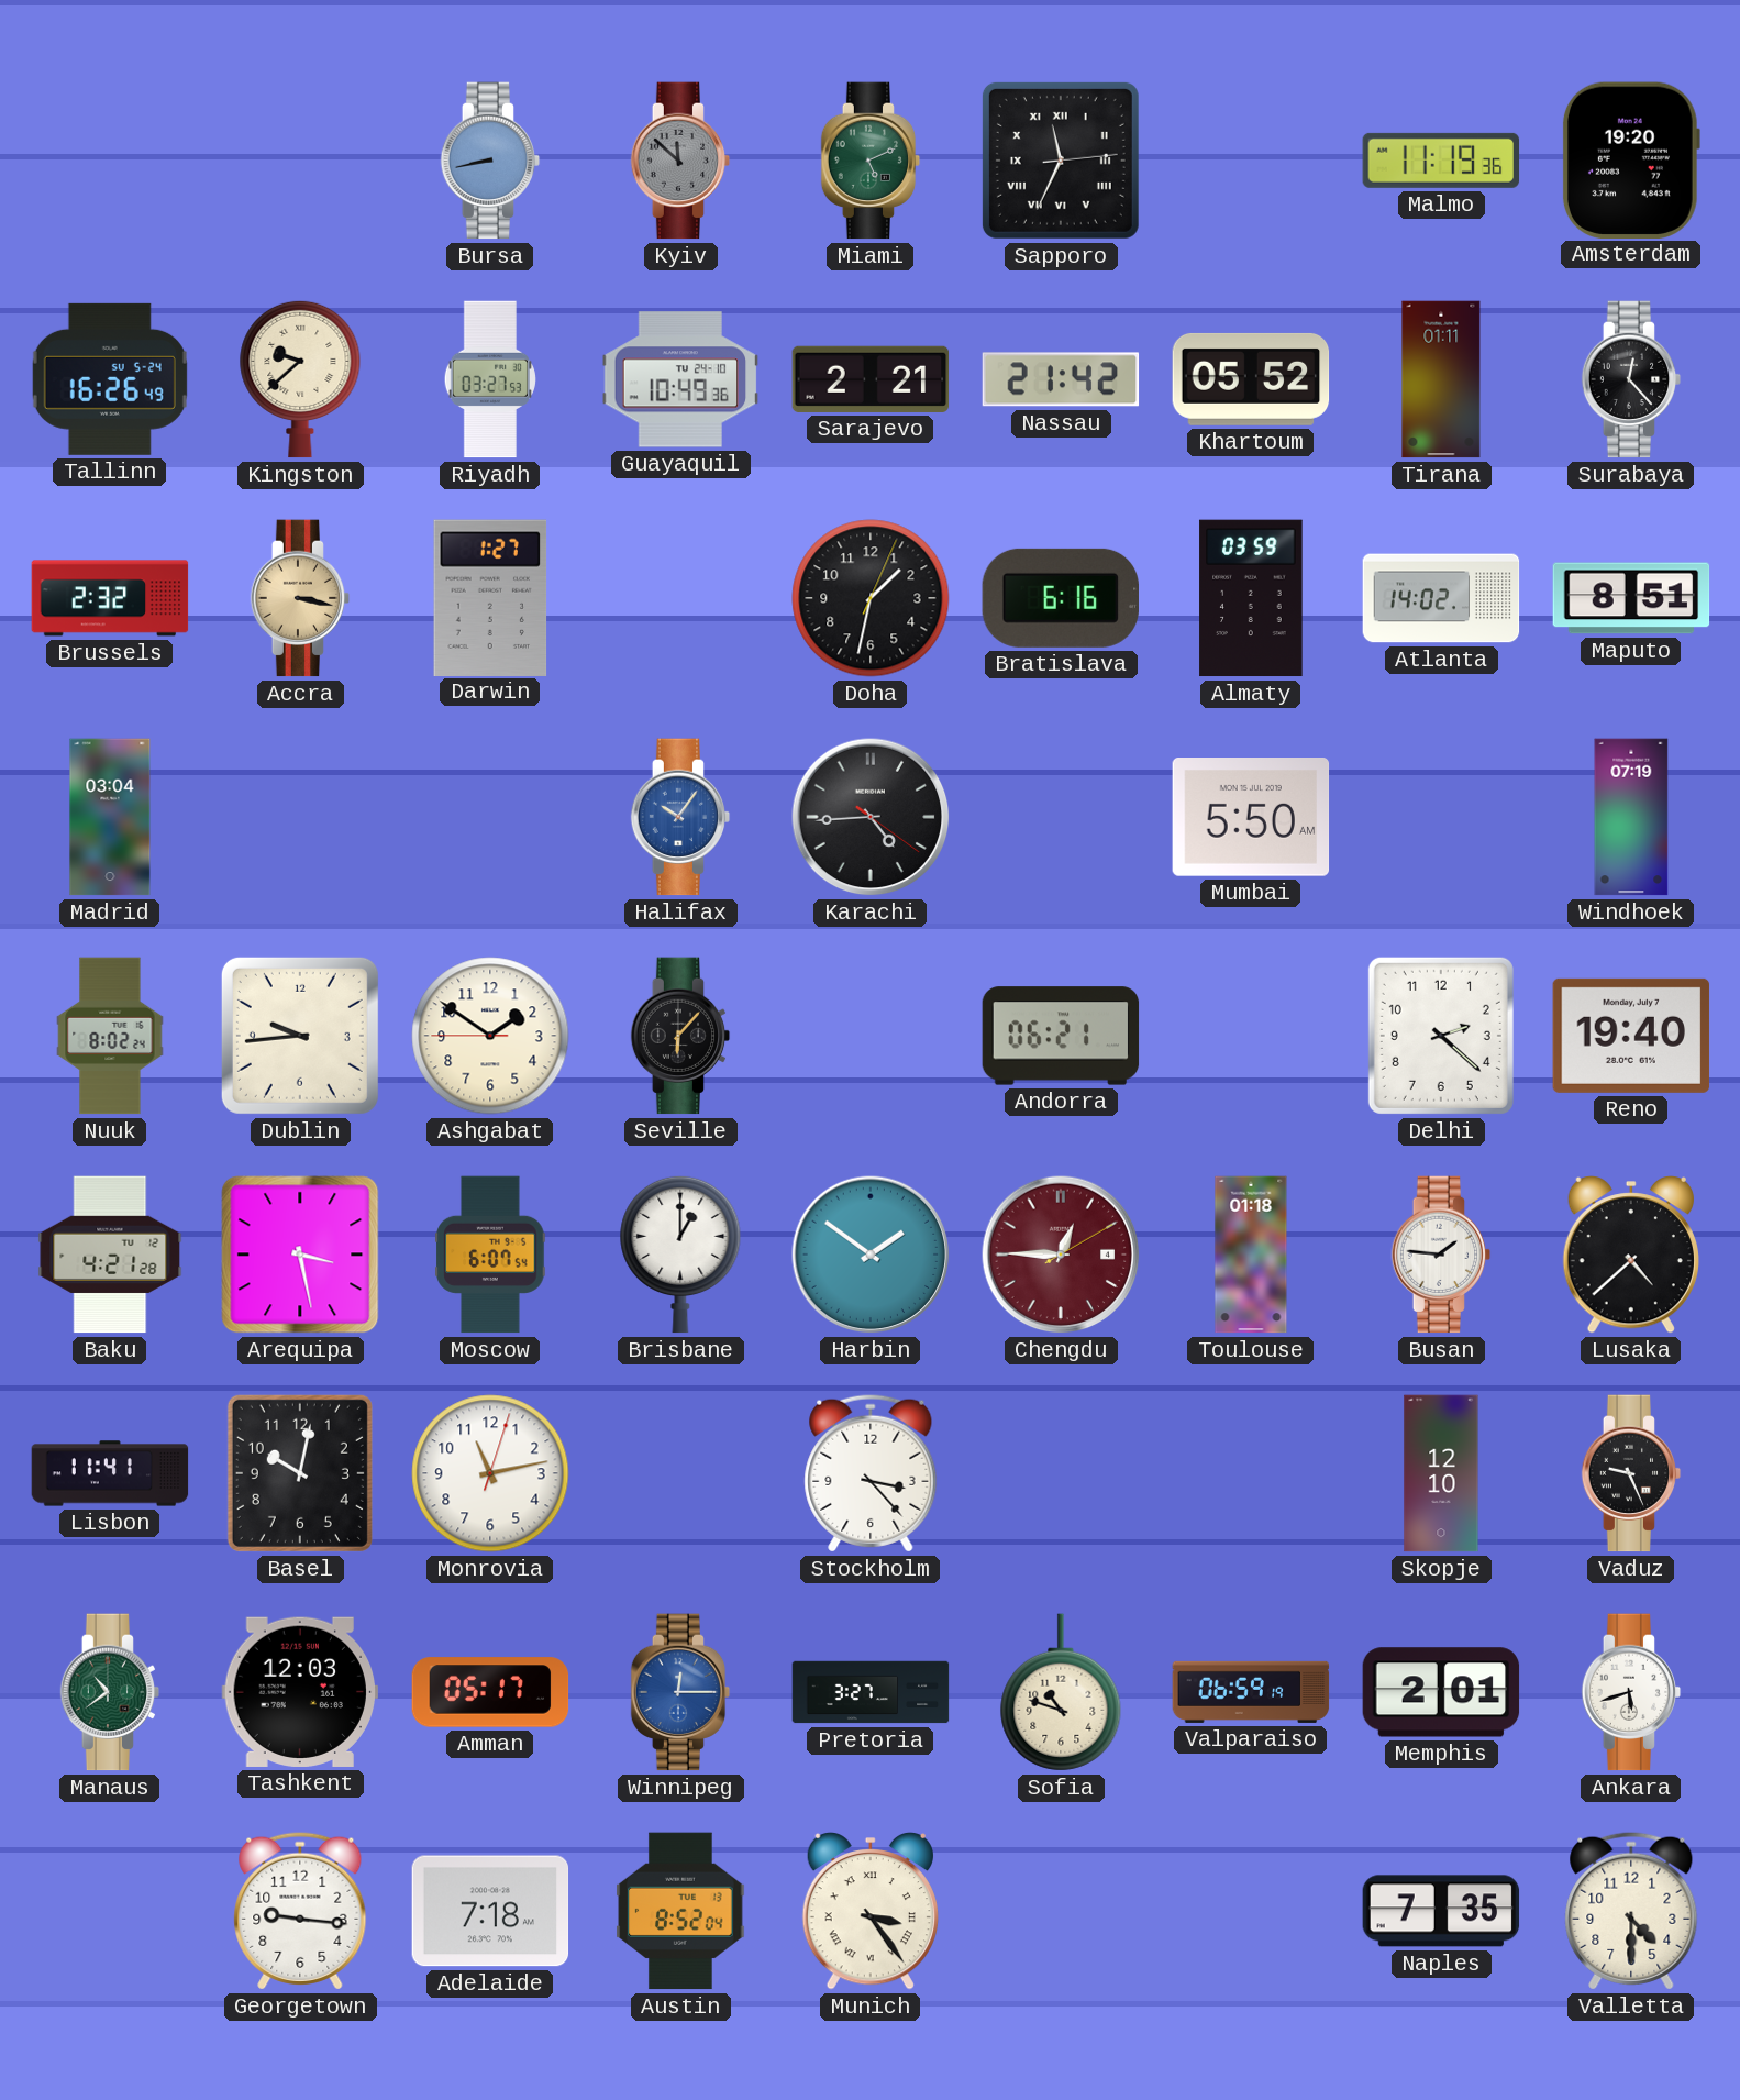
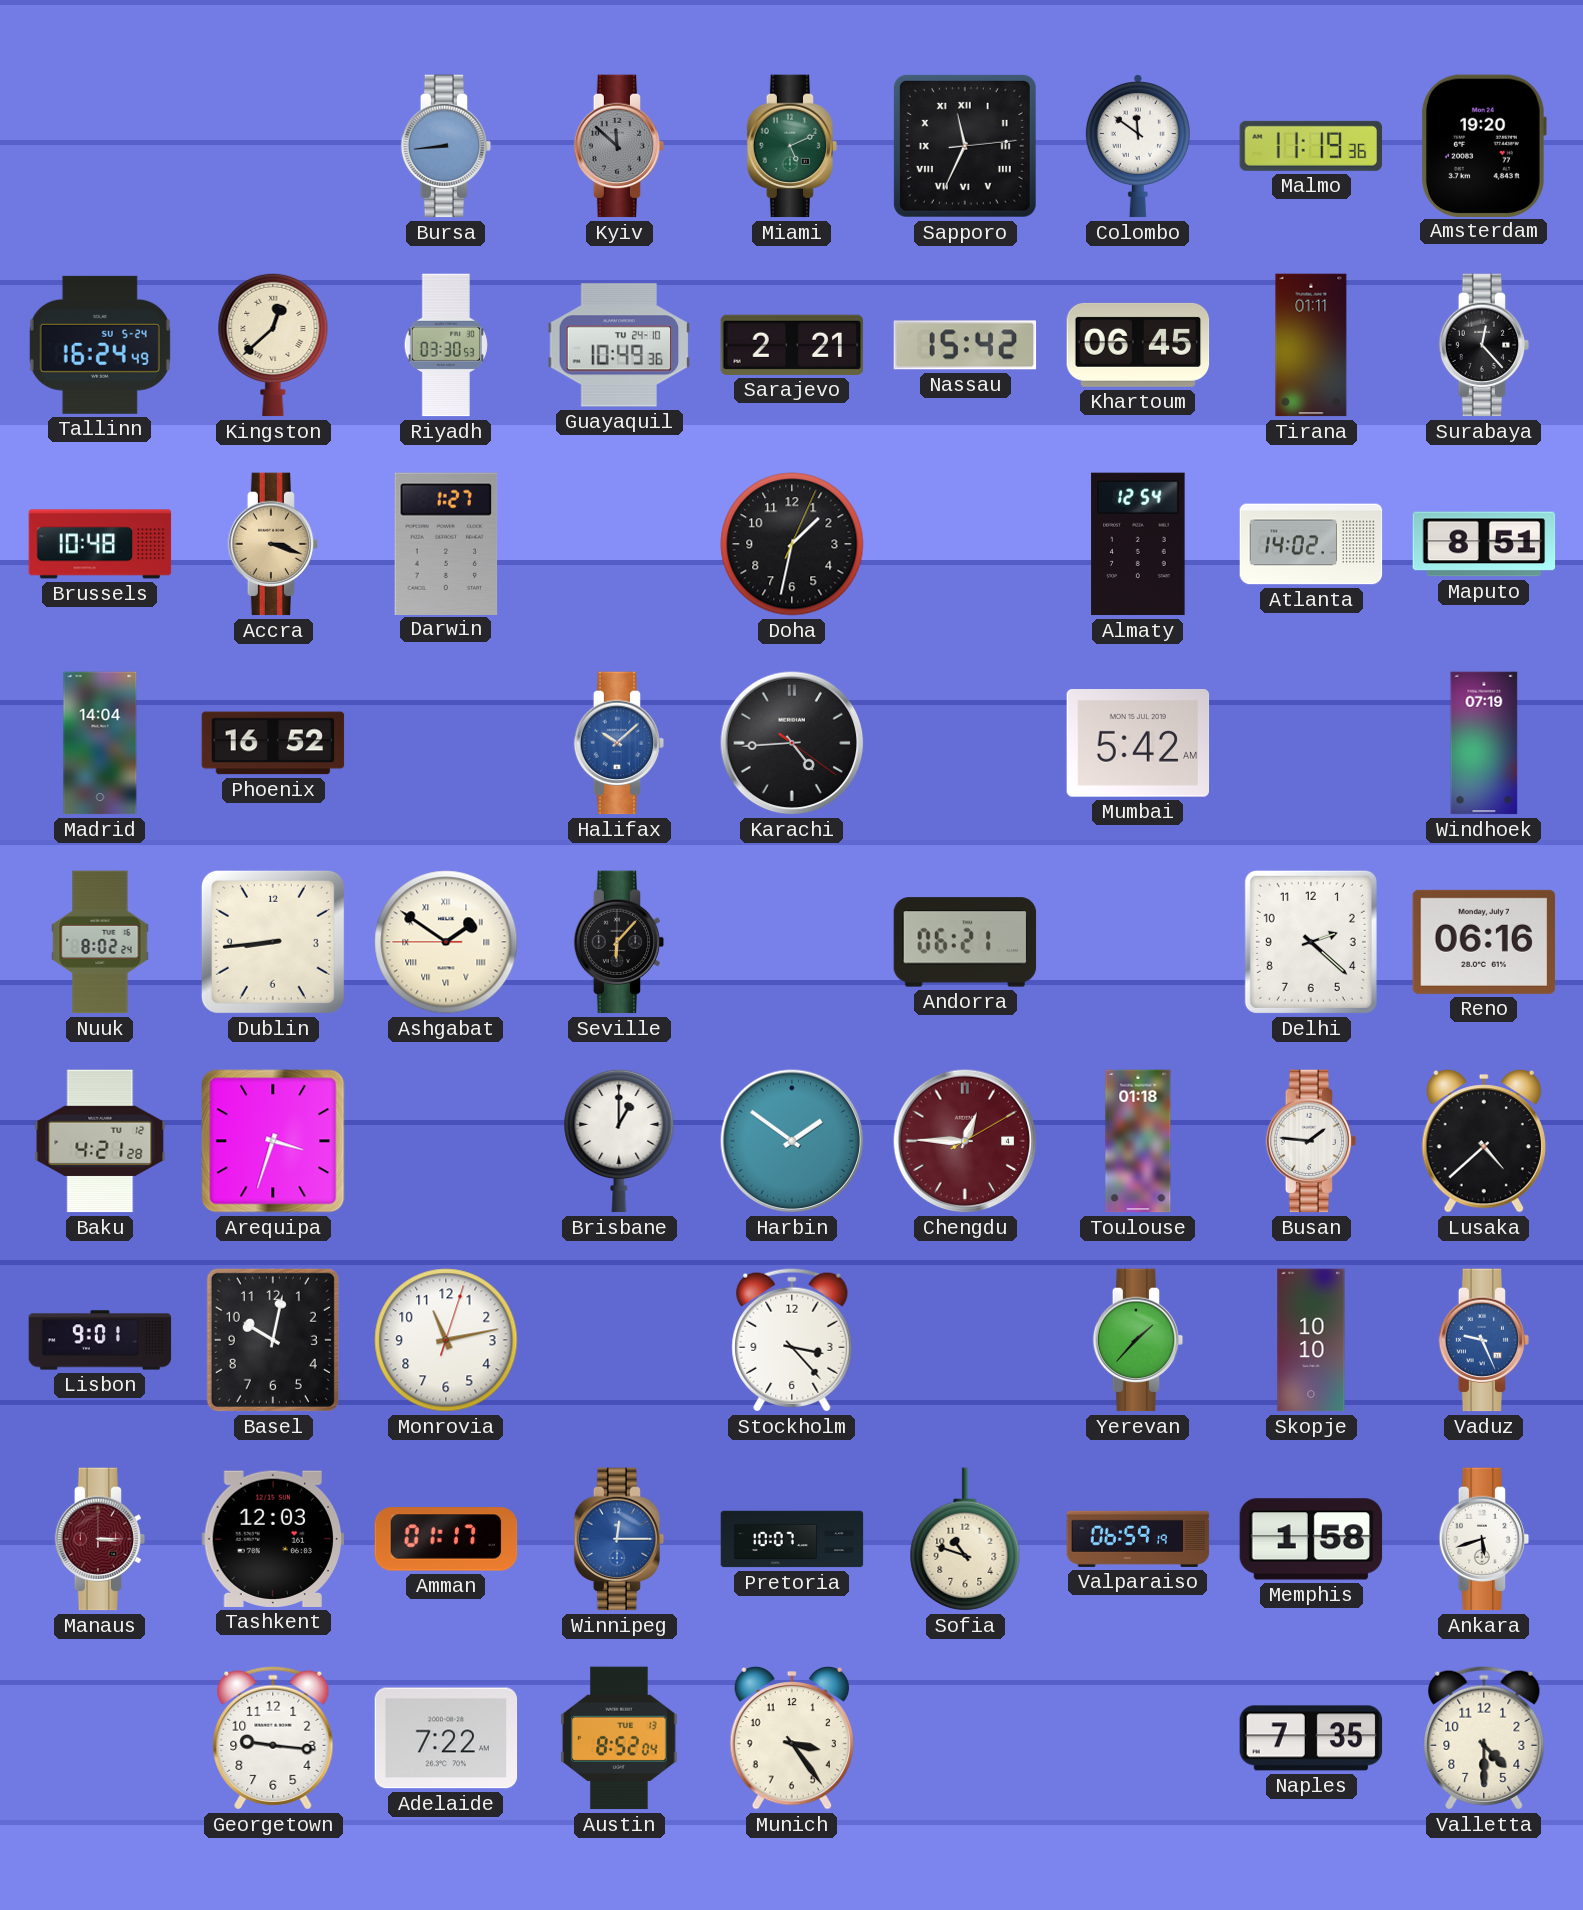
Bursa: 8:43 -> 8:44
Colombo: none -> 11:51
Tallinn: 16:26 -> 16:24
Kingston: 9:38 -> 12:38
Riyadh: 03:27 -> 03:30
Nassau: 21:42 -> 15:42
Khartoum: 05:52 -> 06:45
Brussels: 2:32 -> 10:48
Accra: 3:17 -> 3:18
Bratislava: 6:16 -> none
Almaty: 03:59 -> 12:54
Madrid: 03:04 -> 14:04
Phoenix: none -> 16:52
Halifax: 10:06 -> 10:08
Mumbai: 5:50 -> 5:42
Dublin: 9:44 -> 8:44
Ashgabat numerals: Arabic -> Roman
Reno: 19:40 -> 06:16
Arequipa: 3:28 -> 3:33
Moscow: 6:07 -> none
Lisbon: 11:41 -> 9:01
Yerevan: none -> 1:37
Skopje: 12:10 -> 10:10
Vaduz dial: black -> blue
Manaus: 10:39 -> 3:15
Manaus dial: green -> burgundy
Amman: 05:17 -> 01:17
Pretoria: 3:27 -> 10:07
Memphis: 2:01 -> 1:58
Adelaide: 7:18 -> 7:22
Munich numerals: Roman -> Arabic
